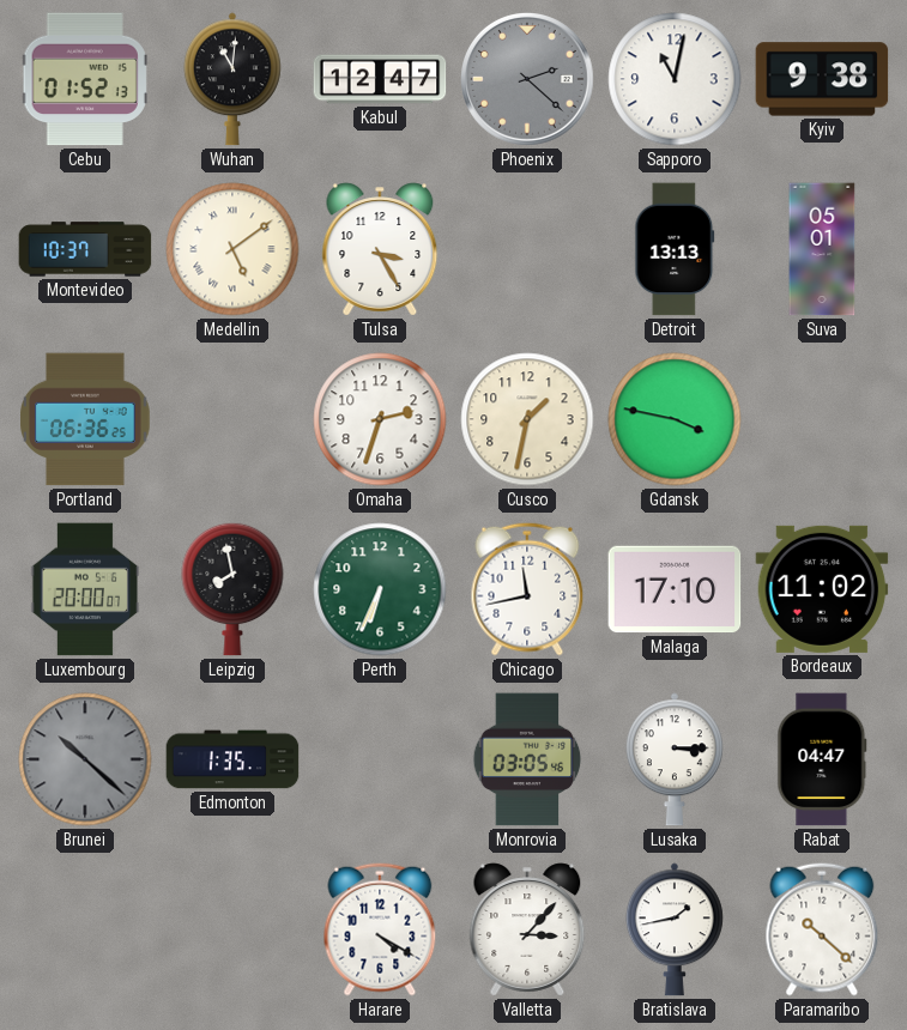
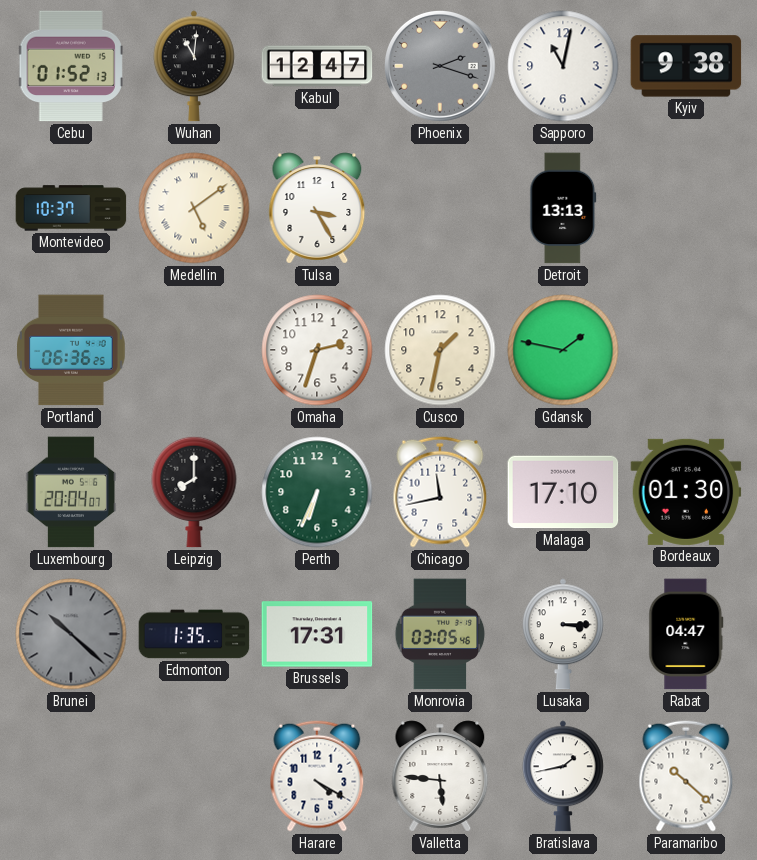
Phoenix: 2:22 -> 2:18
Suva: 05:01 -> none
Gdansk: 3:47 -> 1:47
Luxembourg: 20:00 -> 20:04
Leipzig: 7:58 -> 8:00
Bordeaux: 11:02 -> 01:30
Brussels: none -> 17:31
Valletta: 3:07 -> 5:46
